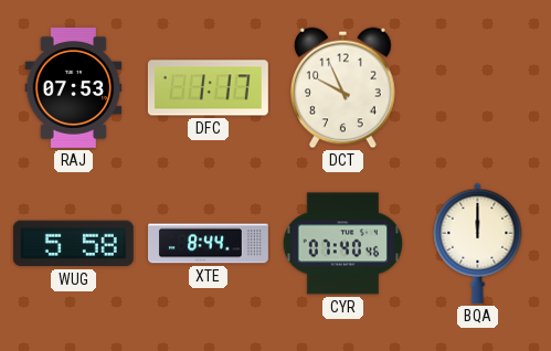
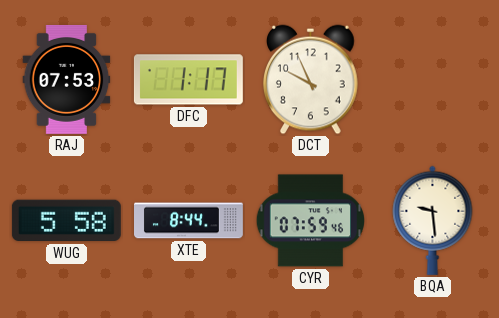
CYR: 07:40 -> 07:59
BQA: 12:00 -> 9:29
